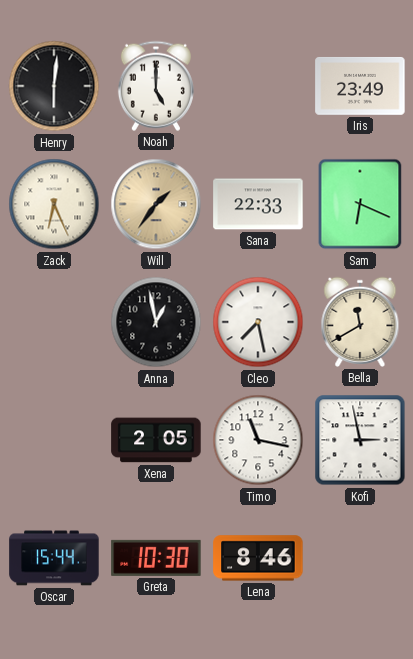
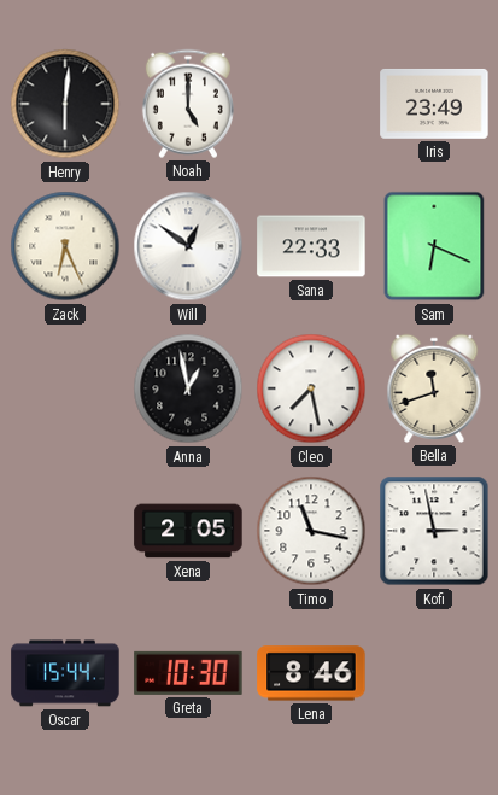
Will: 1:36 -> 12:51
Will dial: champagne -> white
Bella: 11:40 -> 11:42
